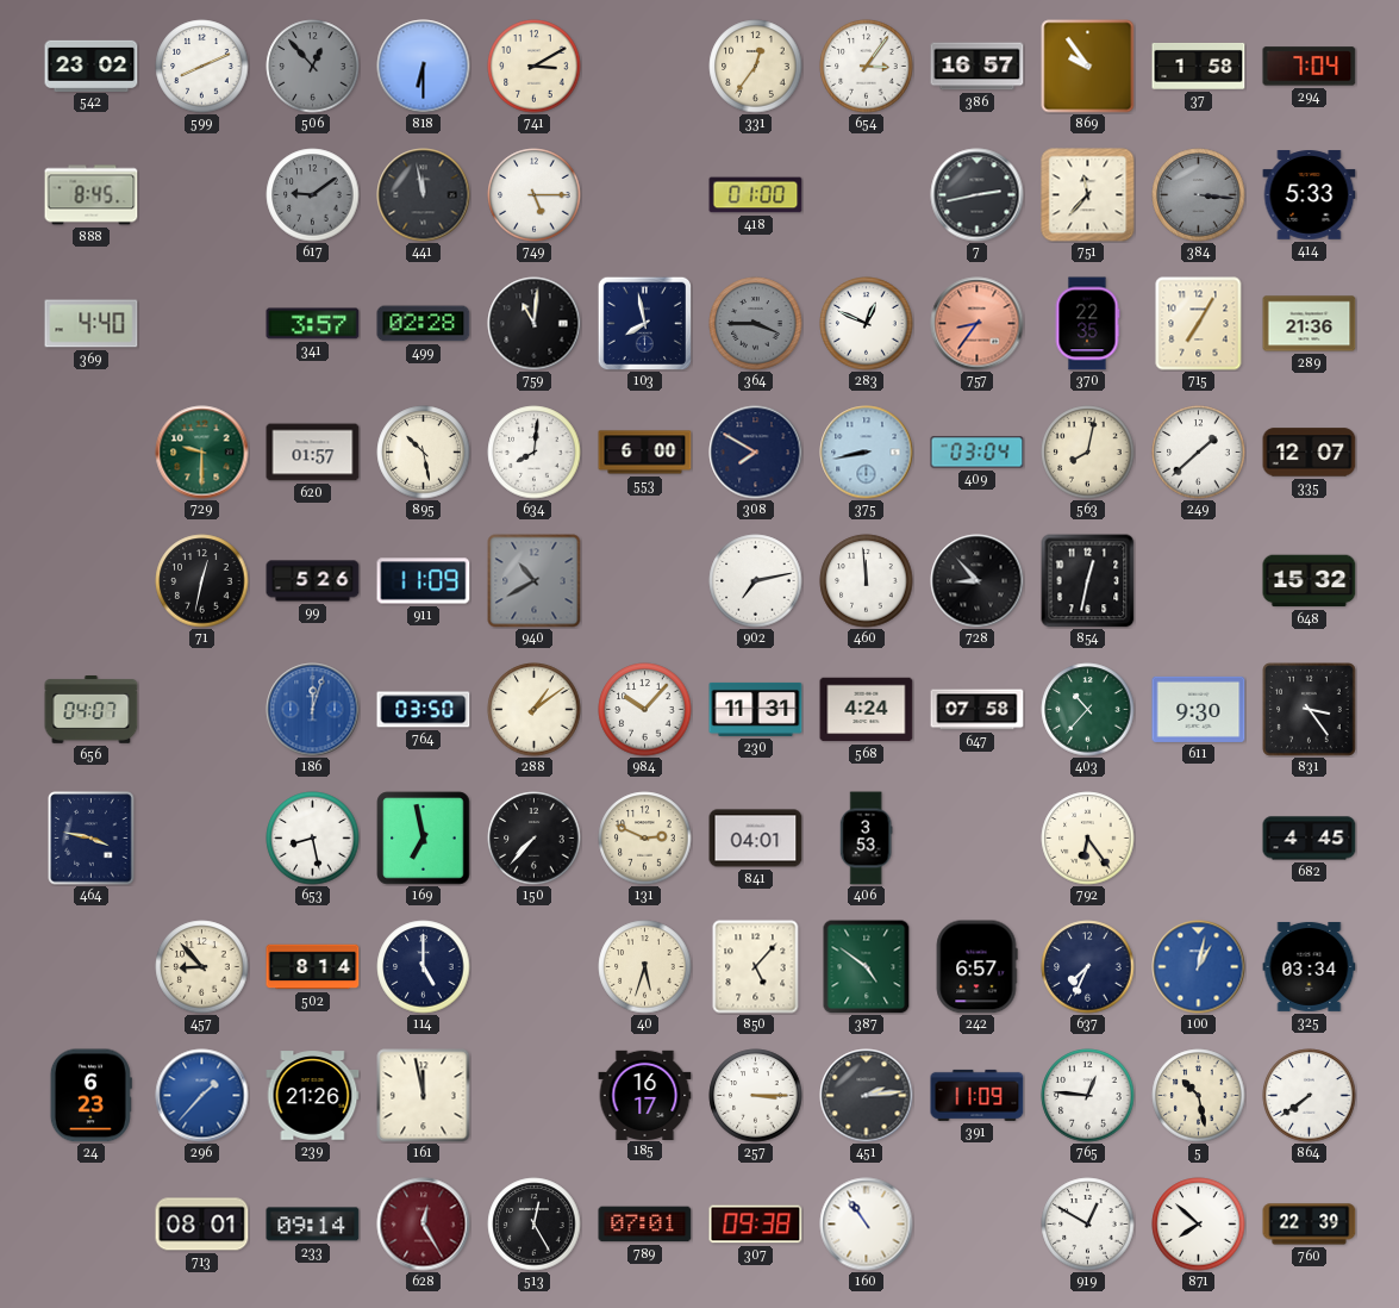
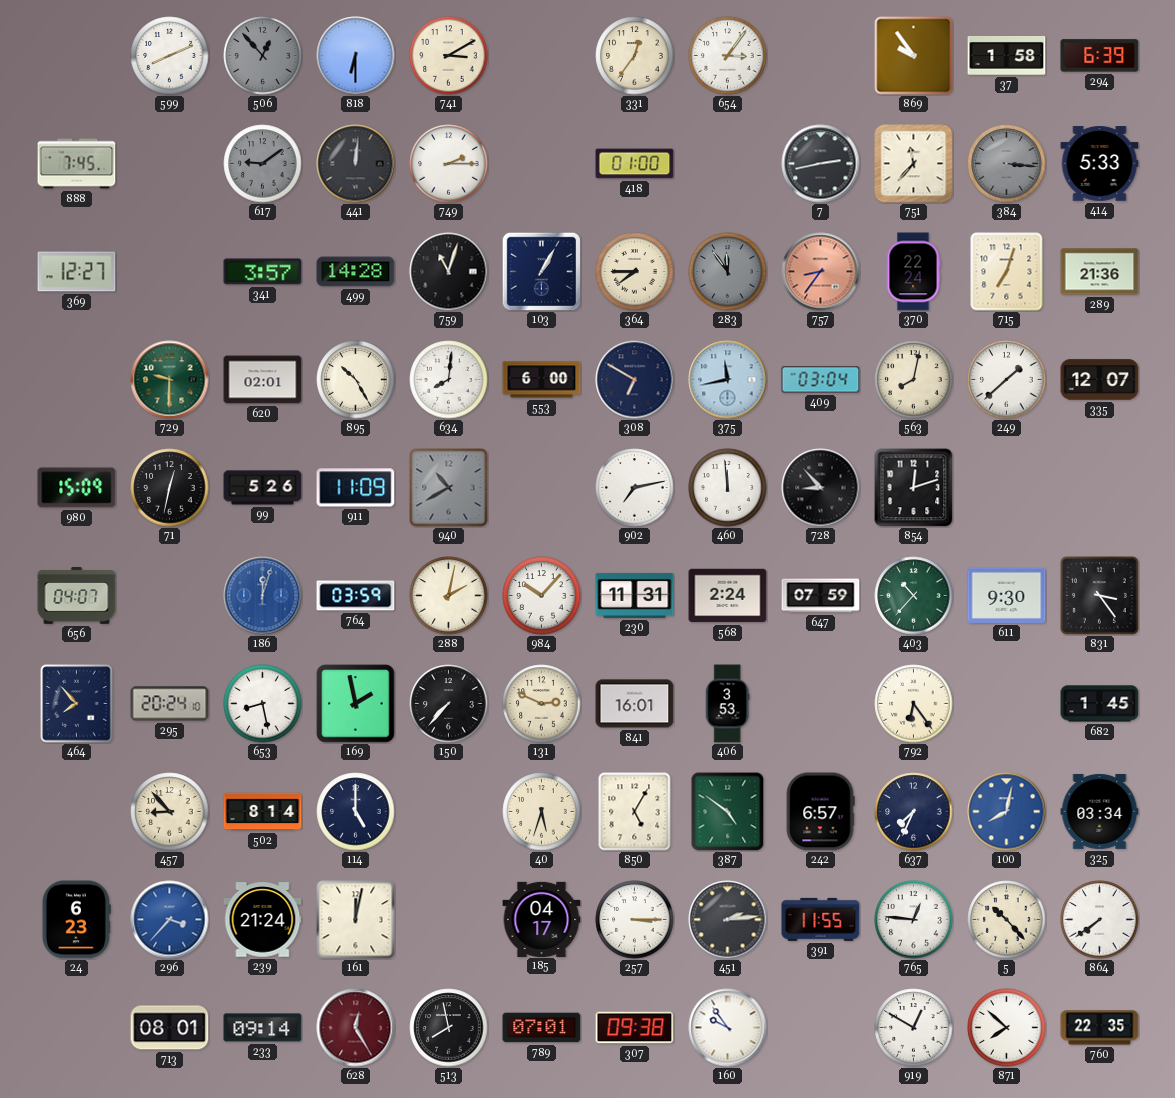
542: 23:02 -> none
386: 16:57 -> none
294: 7:04 -> 6:39
888: 8:45 -> 7:45
441: 11:58 -> 12:01
749: 5:15 -> 2:15
369: 4:40 -> 12:27
499: 02:28 -> 14:28
759: 11:01 -> 11:03
103: 7:58 -> 1:05
364: 3:45 -> 7:45
364 dial: grey -> cream
283: 12:49 -> 11:54
283 dial: white -> grey
370: 22:35 -> 22:24
715: 7:05 -> 7:03
620: 01:57 -> 02:01
895: 10:28 -> 10:25
308: 7:50 -> 6:50
375: 8:43 -> 11:43
980: none -> 15:09
854: 12:32 -> 12:12
648: 15:32 -> none
764: 03:50 -> 03:59
288: 1:09 -> 2:02
568: 4:24 -> 2:24
647: 07:58 -> 07:59
464: 3:47 -> 7:53
295: none -> 20:24
169: 6:58 -> 1:58
841: 04:01 -> 16:01
682: 4:45 -> 1:45
850: 5:07 -> 5:05
100: 1:02 -> 8:02
296: 1:37 -> 3:37
239: 21:26 -> 21:24
161: 11:58 -> 12:02
185: 16:17 -> 04:17
391: 11:09 -> 11:55
5: 10:28 -> 10:23
513: 12:25 -> 7:58
160: 10:54 -> 9:54
760: 22:39 -> 22:35
